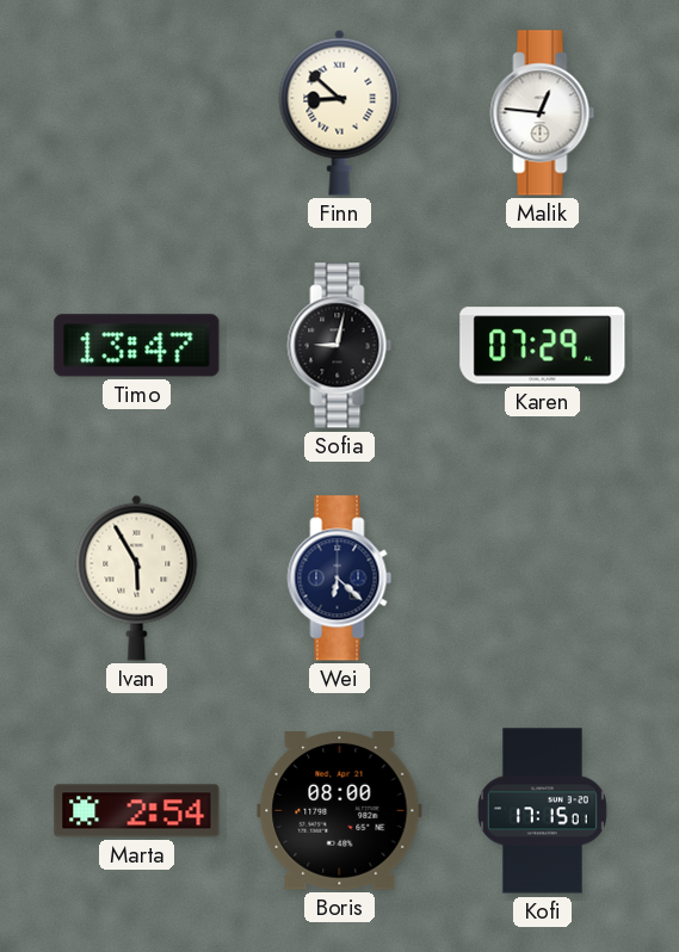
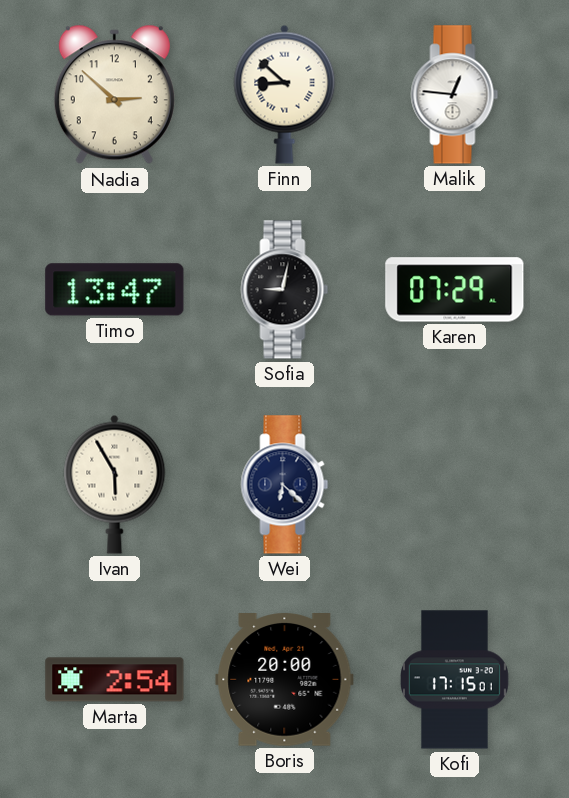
Nadia: none -> 2:52
Boris: 08:00 -> 20:00
